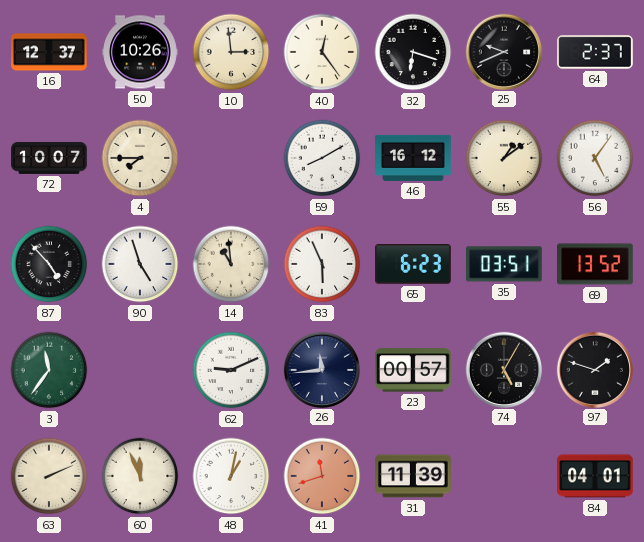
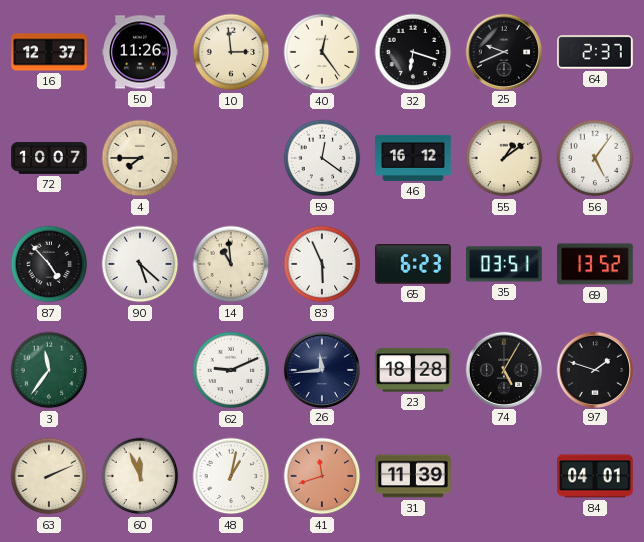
50: 10:26 -> 11:26
59: 8:10 -> 12:21
90: 4:57 -> 5:22
23: 00:57 -> 18:28
